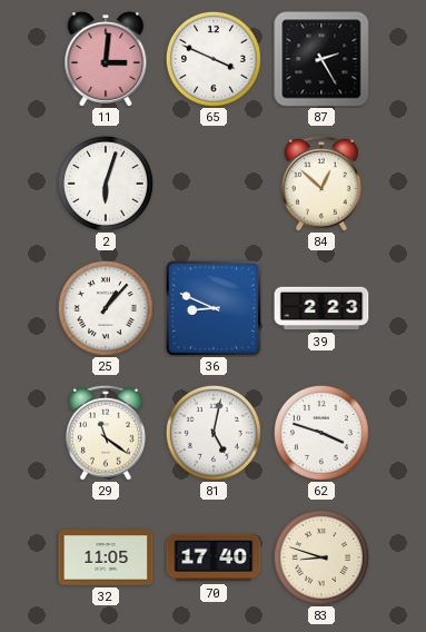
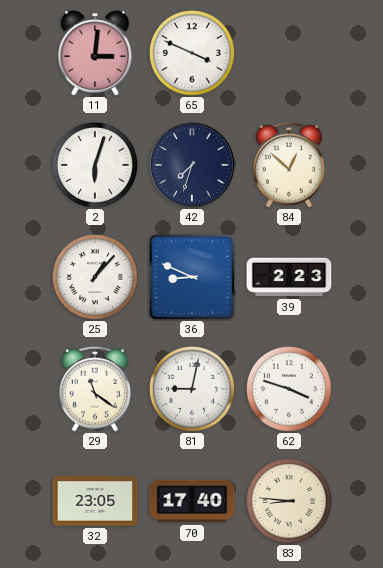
87: 2:25 -> none
42: none -> 7:33
81: 5:02 -> 9:02
32: 11:05 -> 23:05
83: 8:48 -> 8:46
